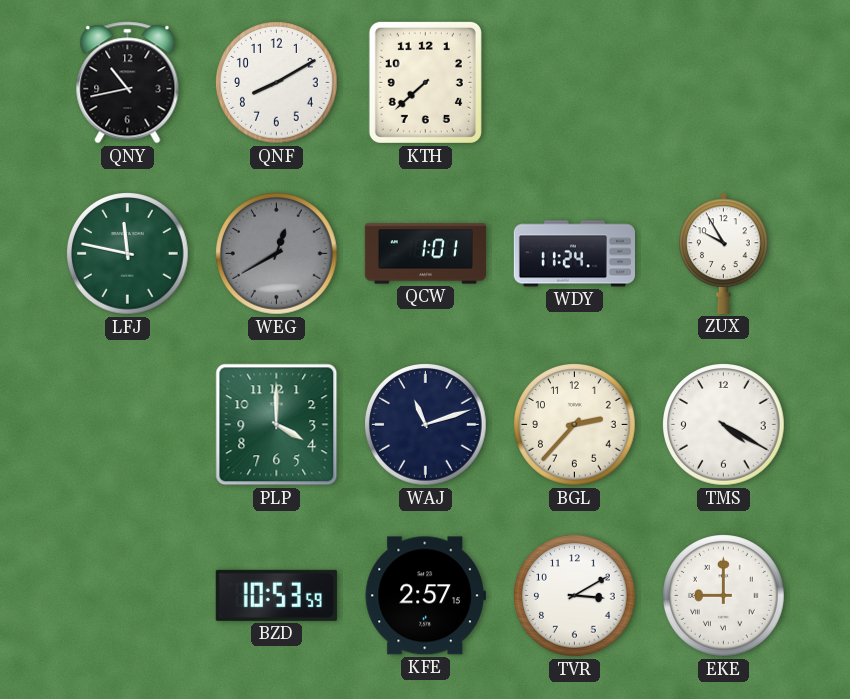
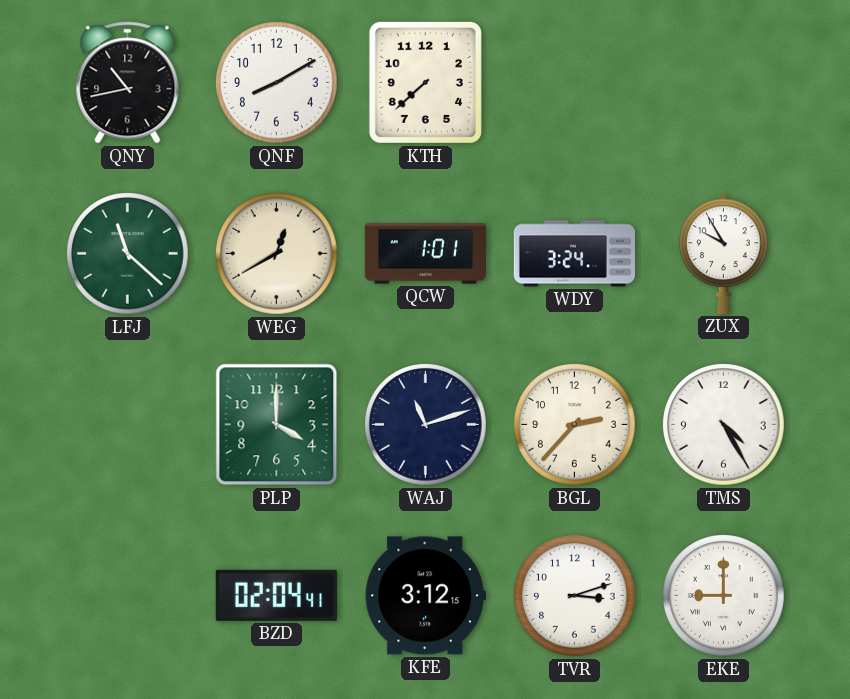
LFJ: 11:47 -> 11:22
WEG dial: grey -> cream
WDY: 11:24 -> 3:24
TMS: 4:20 -> 4:25
BZD: 10:53 -> 02:04
KFE: 2:57 -> 3:12
TVR: 3:10 -> 3:12
